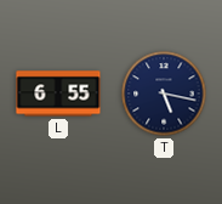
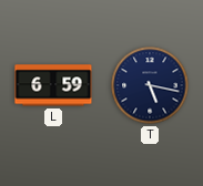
L: 6:55 -> 6:59
